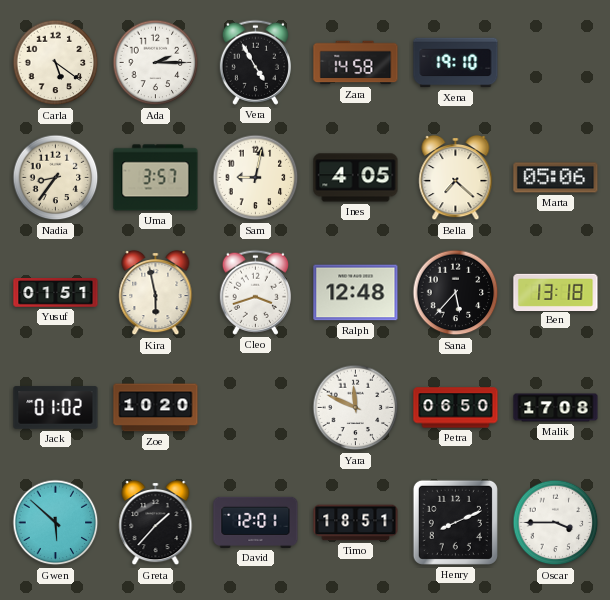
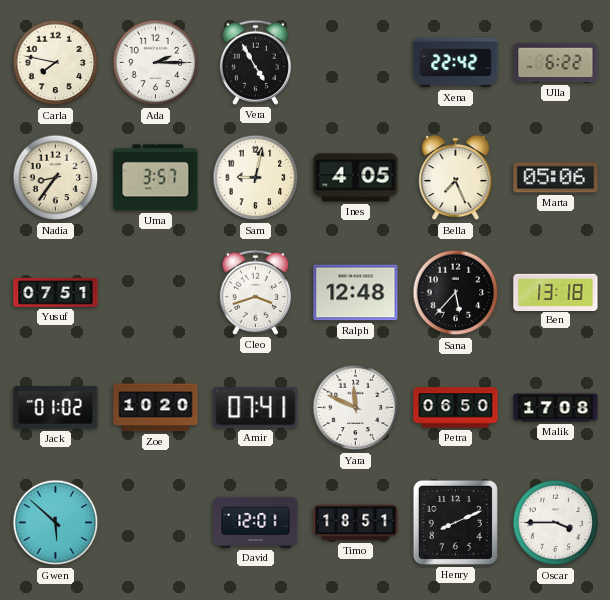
Carla: 5:21 -> 7:47
Zara: 14:58 -> none
Xena: 19:10 -> 22:42
Ulla: none -> 6:22
Bella: 7:22 -> 7:26
Yusuf: 01:51 -> 07:51
Kira: 5:58 -> none
Amir: none -> 07:41
Greta: 1:37 -> none
